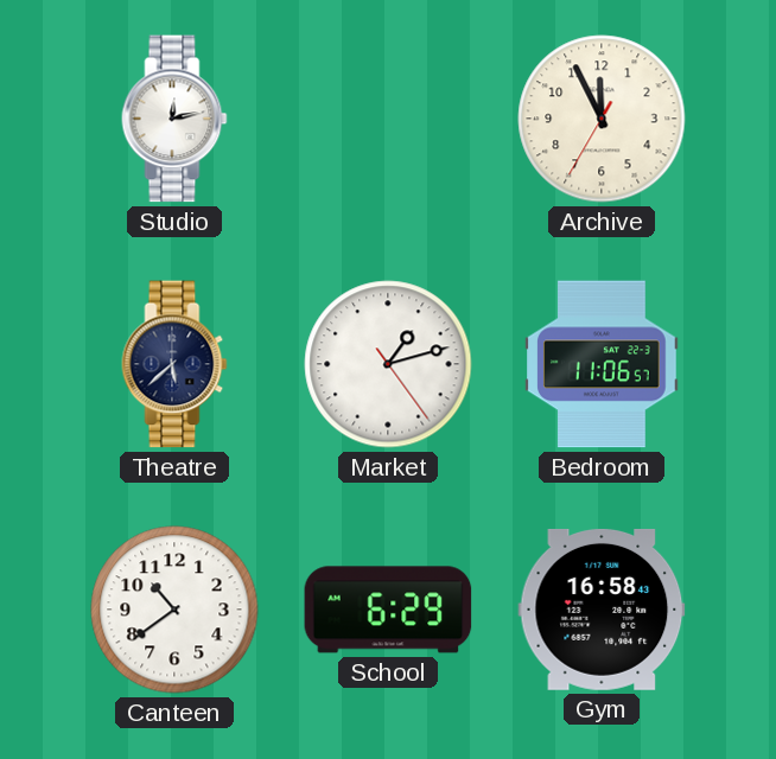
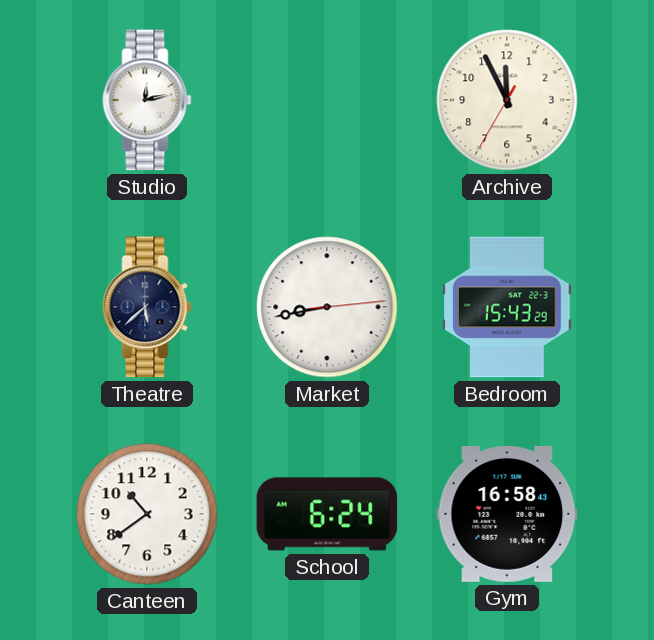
Market: 1:12 -> 8:43
Bedroom: 11:06 -> 15:43
School: 6:29 -> 6:24
